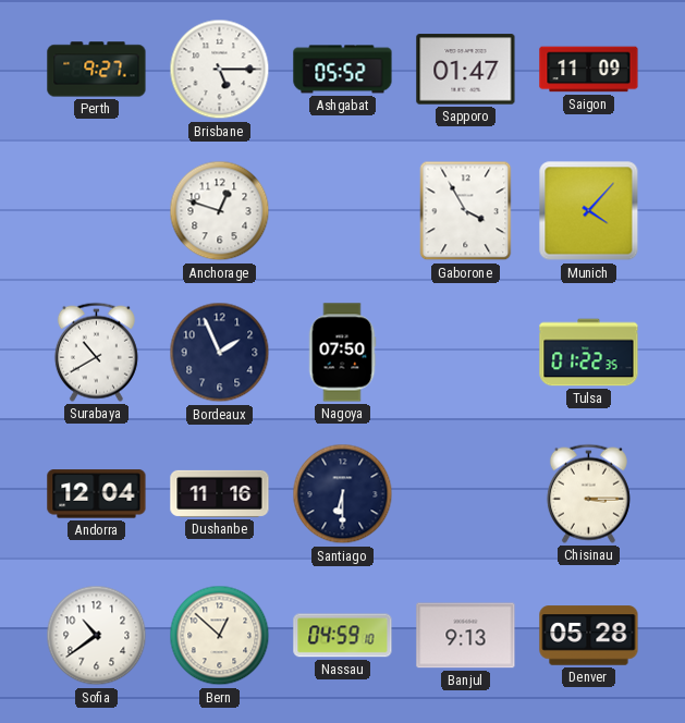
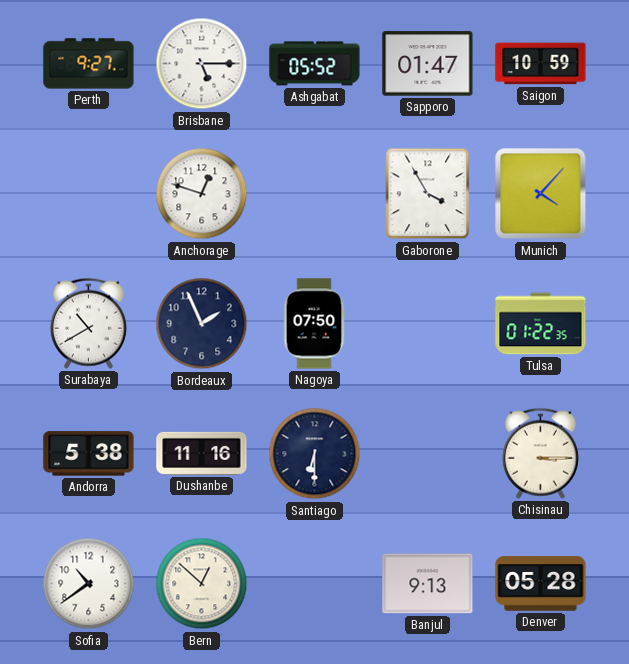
Saigon: 11:09 -> 10:59
Andorra: 12:04 -> 5:38
Nassau: 04:59 -> none
